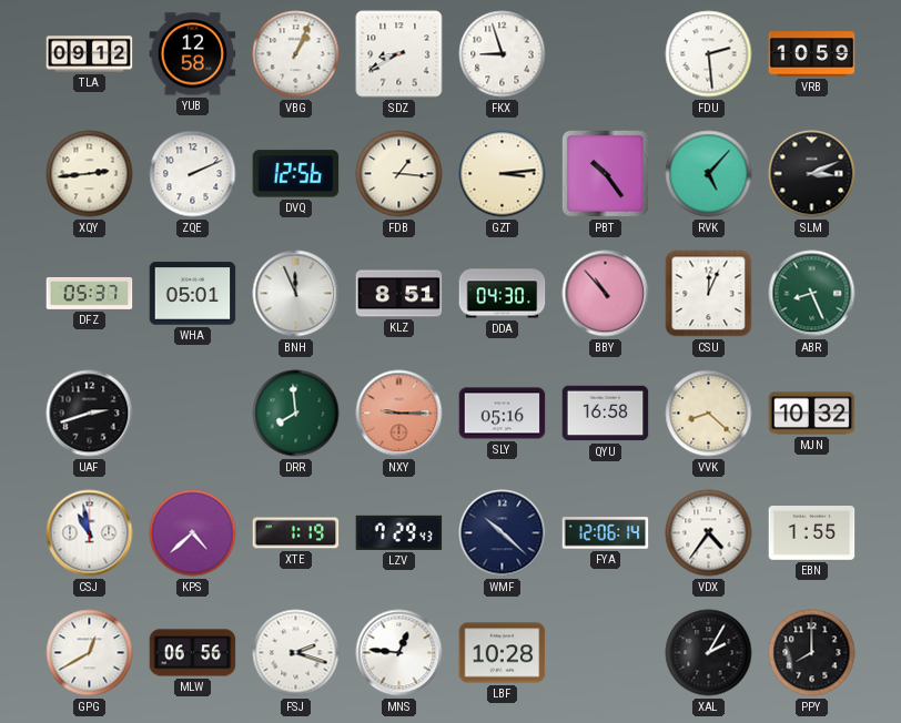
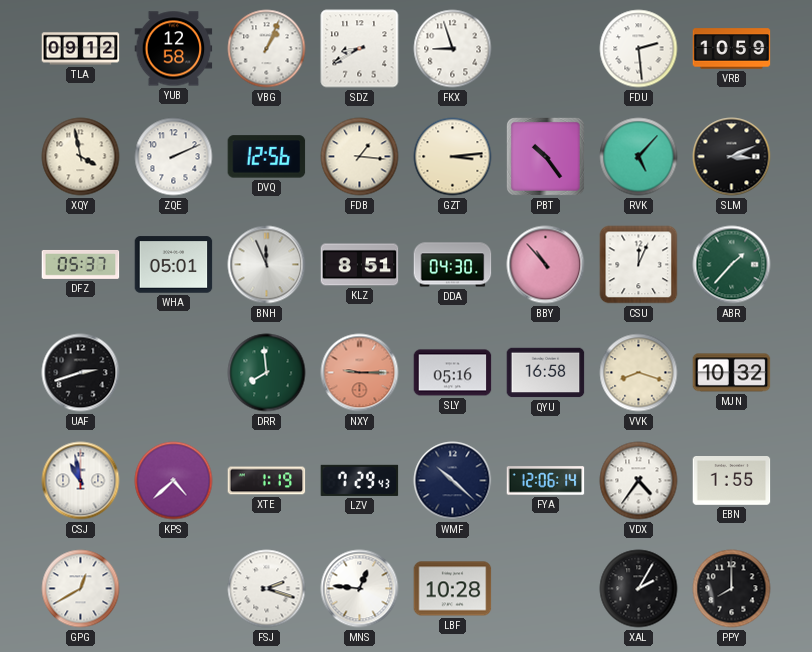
XQY: 2:44 -> 3:58
ABR: 8:26 -> 1:37
VVK: 8:22 -> 8:18
MLW: 06:56 -> none
